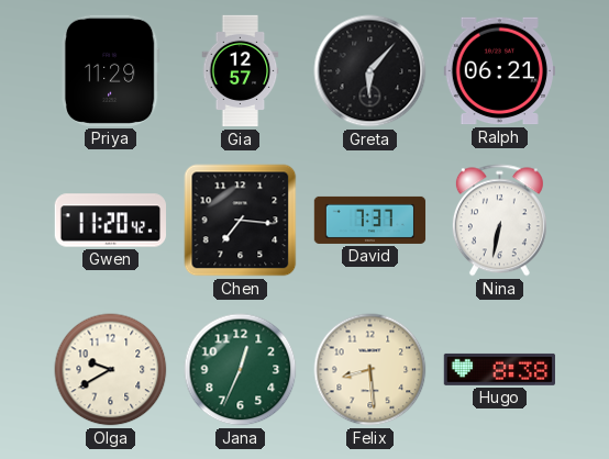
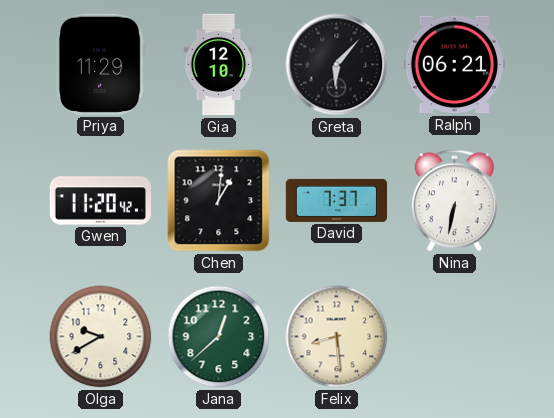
Gia: 12:57 -> 12:10
Chen: 7:16 -> 1:01
Jana: 12:34 -> 12:38
Hugo: 8:38 -> none
